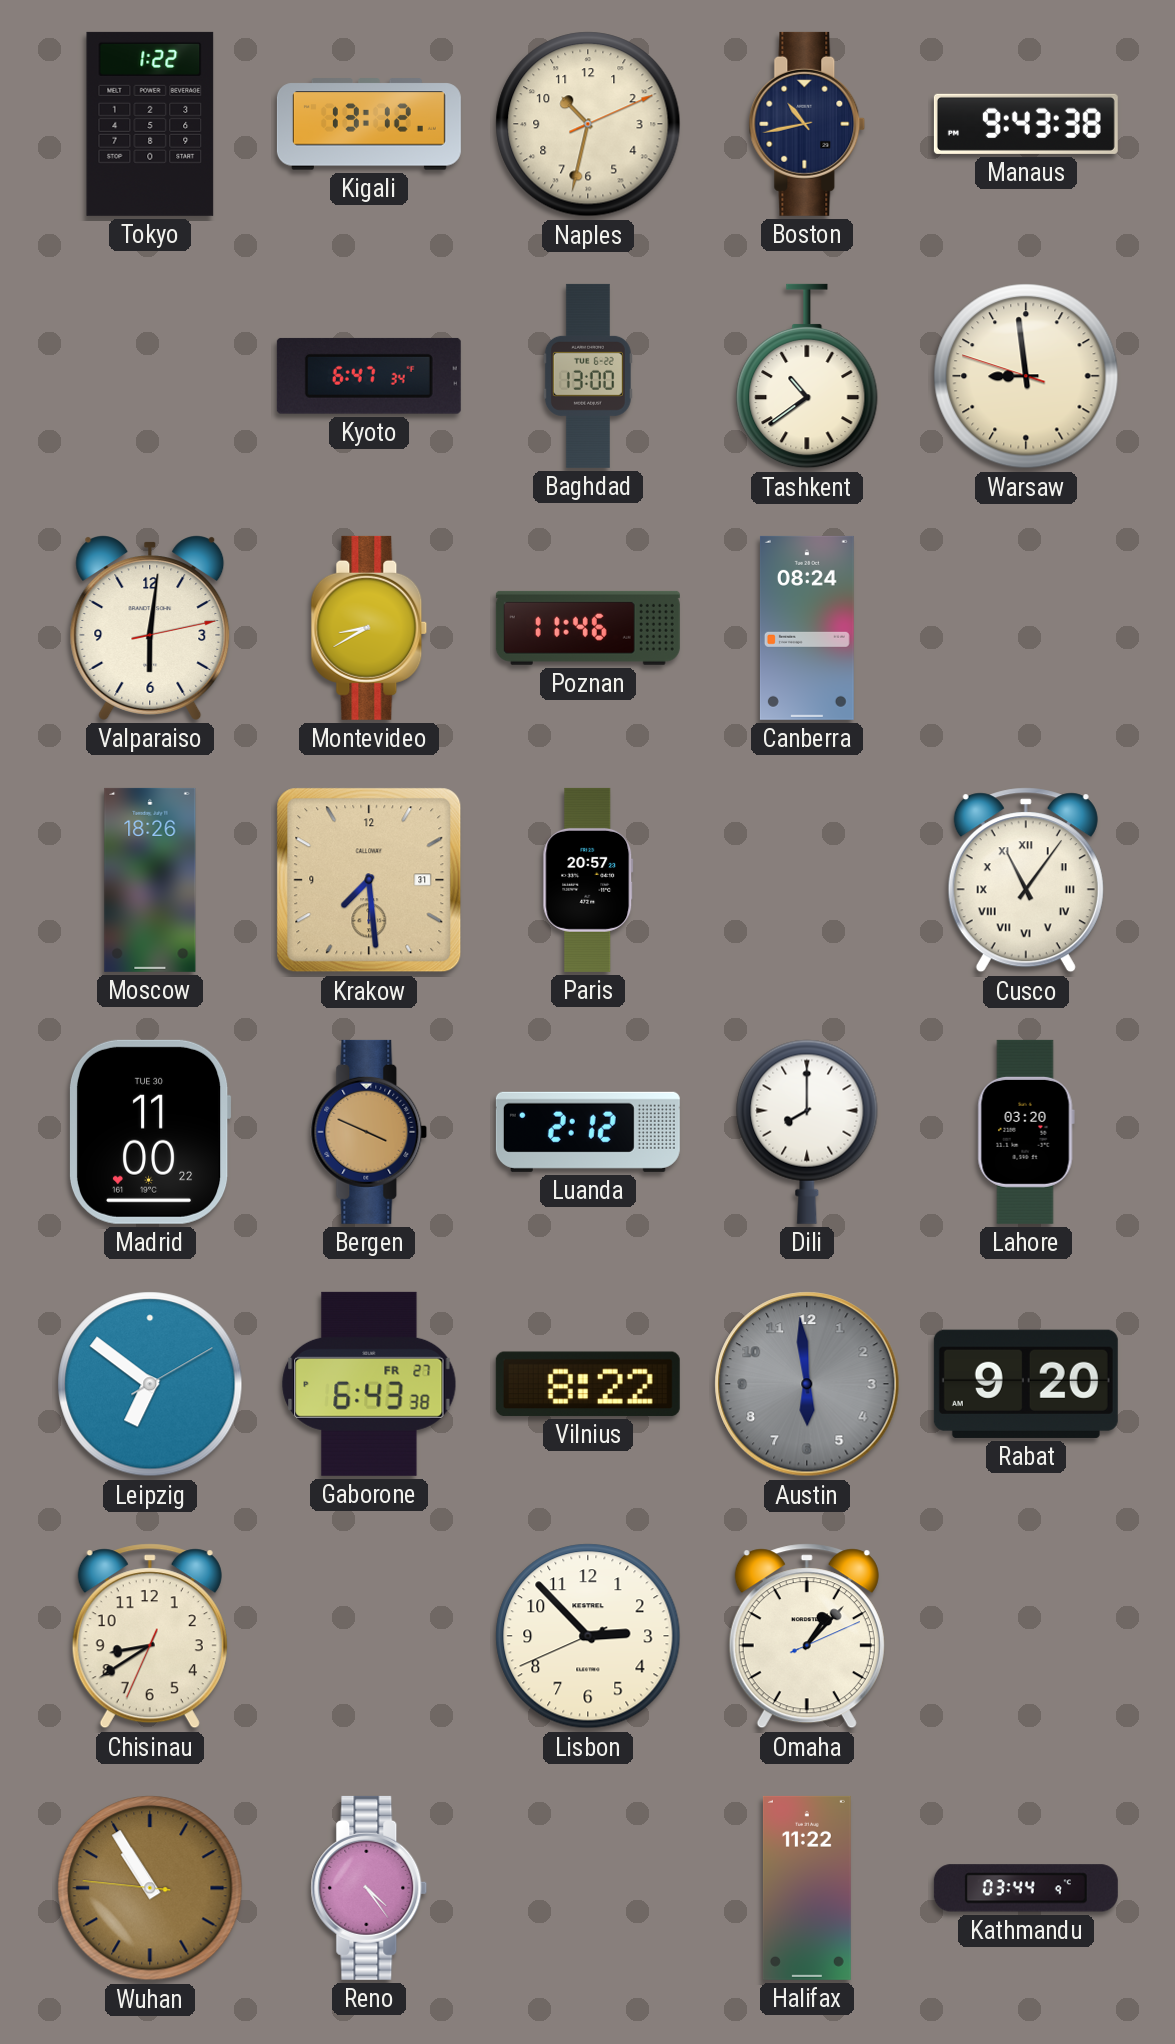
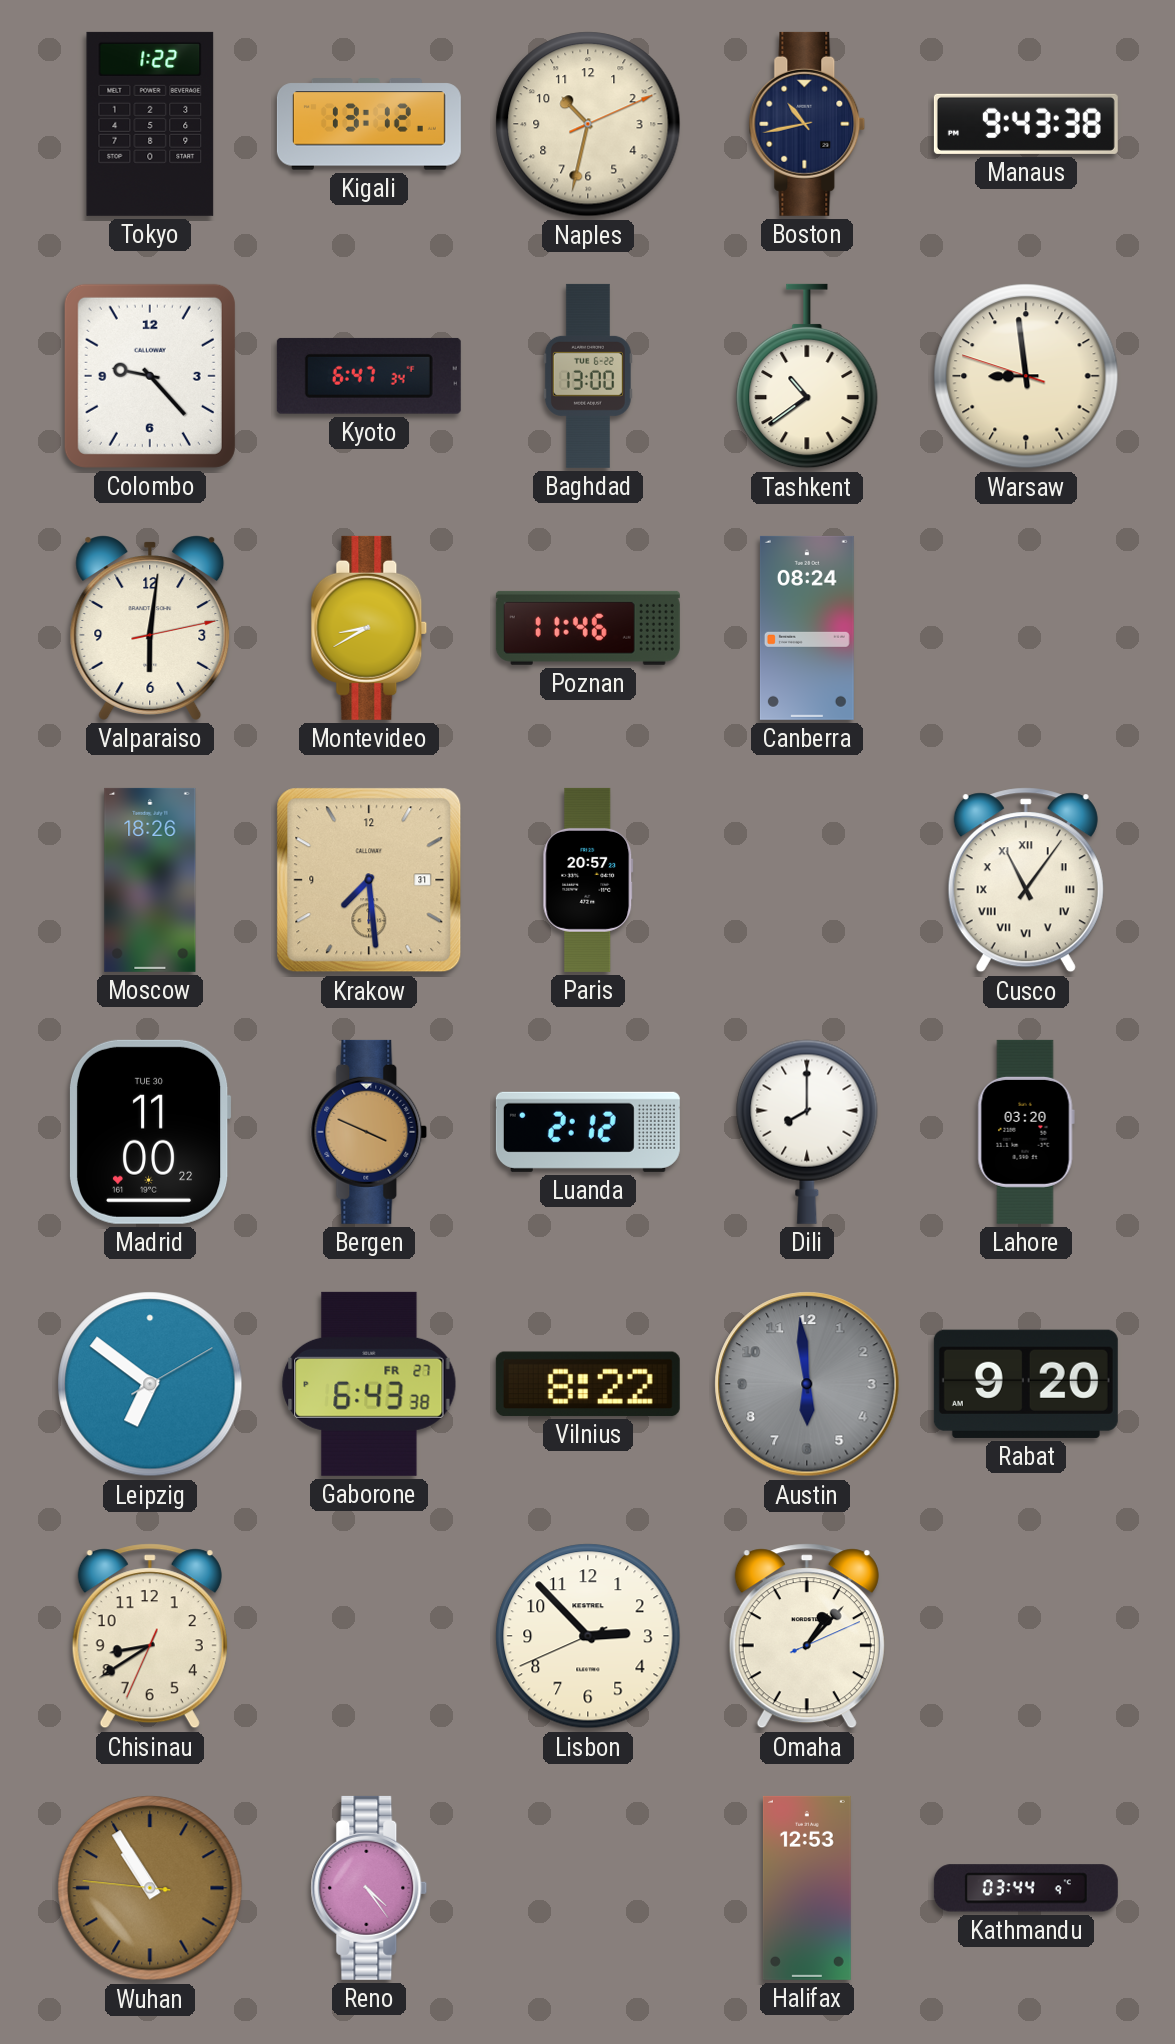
Colombo: none -> 9:23
Halifax: 11:22 -> 12:53
